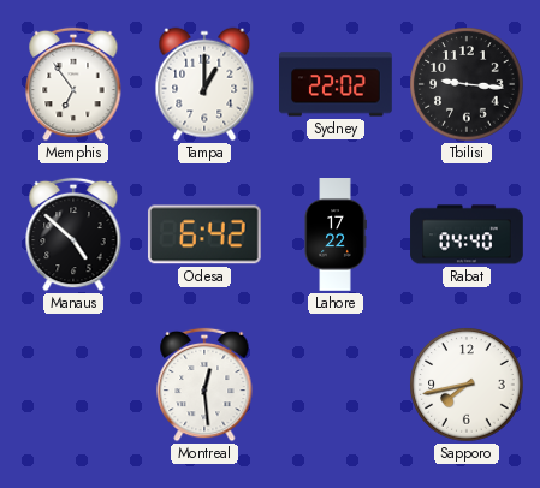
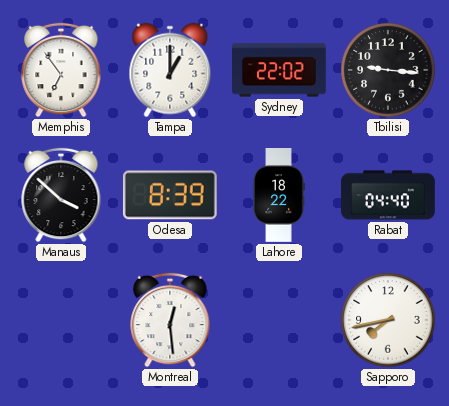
Manaus: 4:52 -> 3:52
Odesa: 6:42 -> 8:39
Lahore: 17:22 -> 18:22
